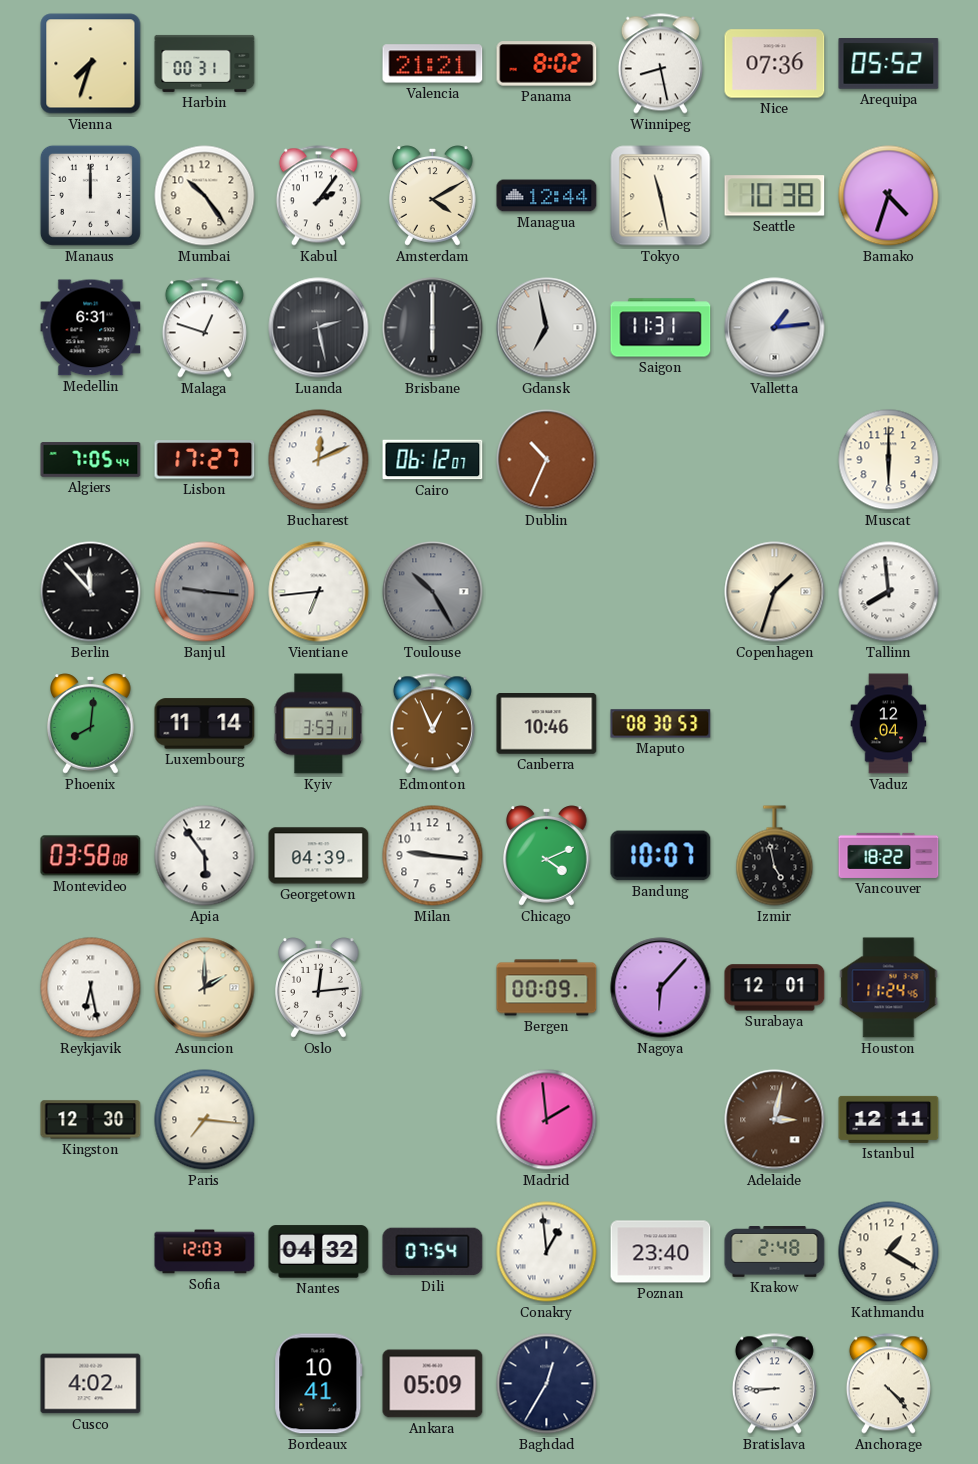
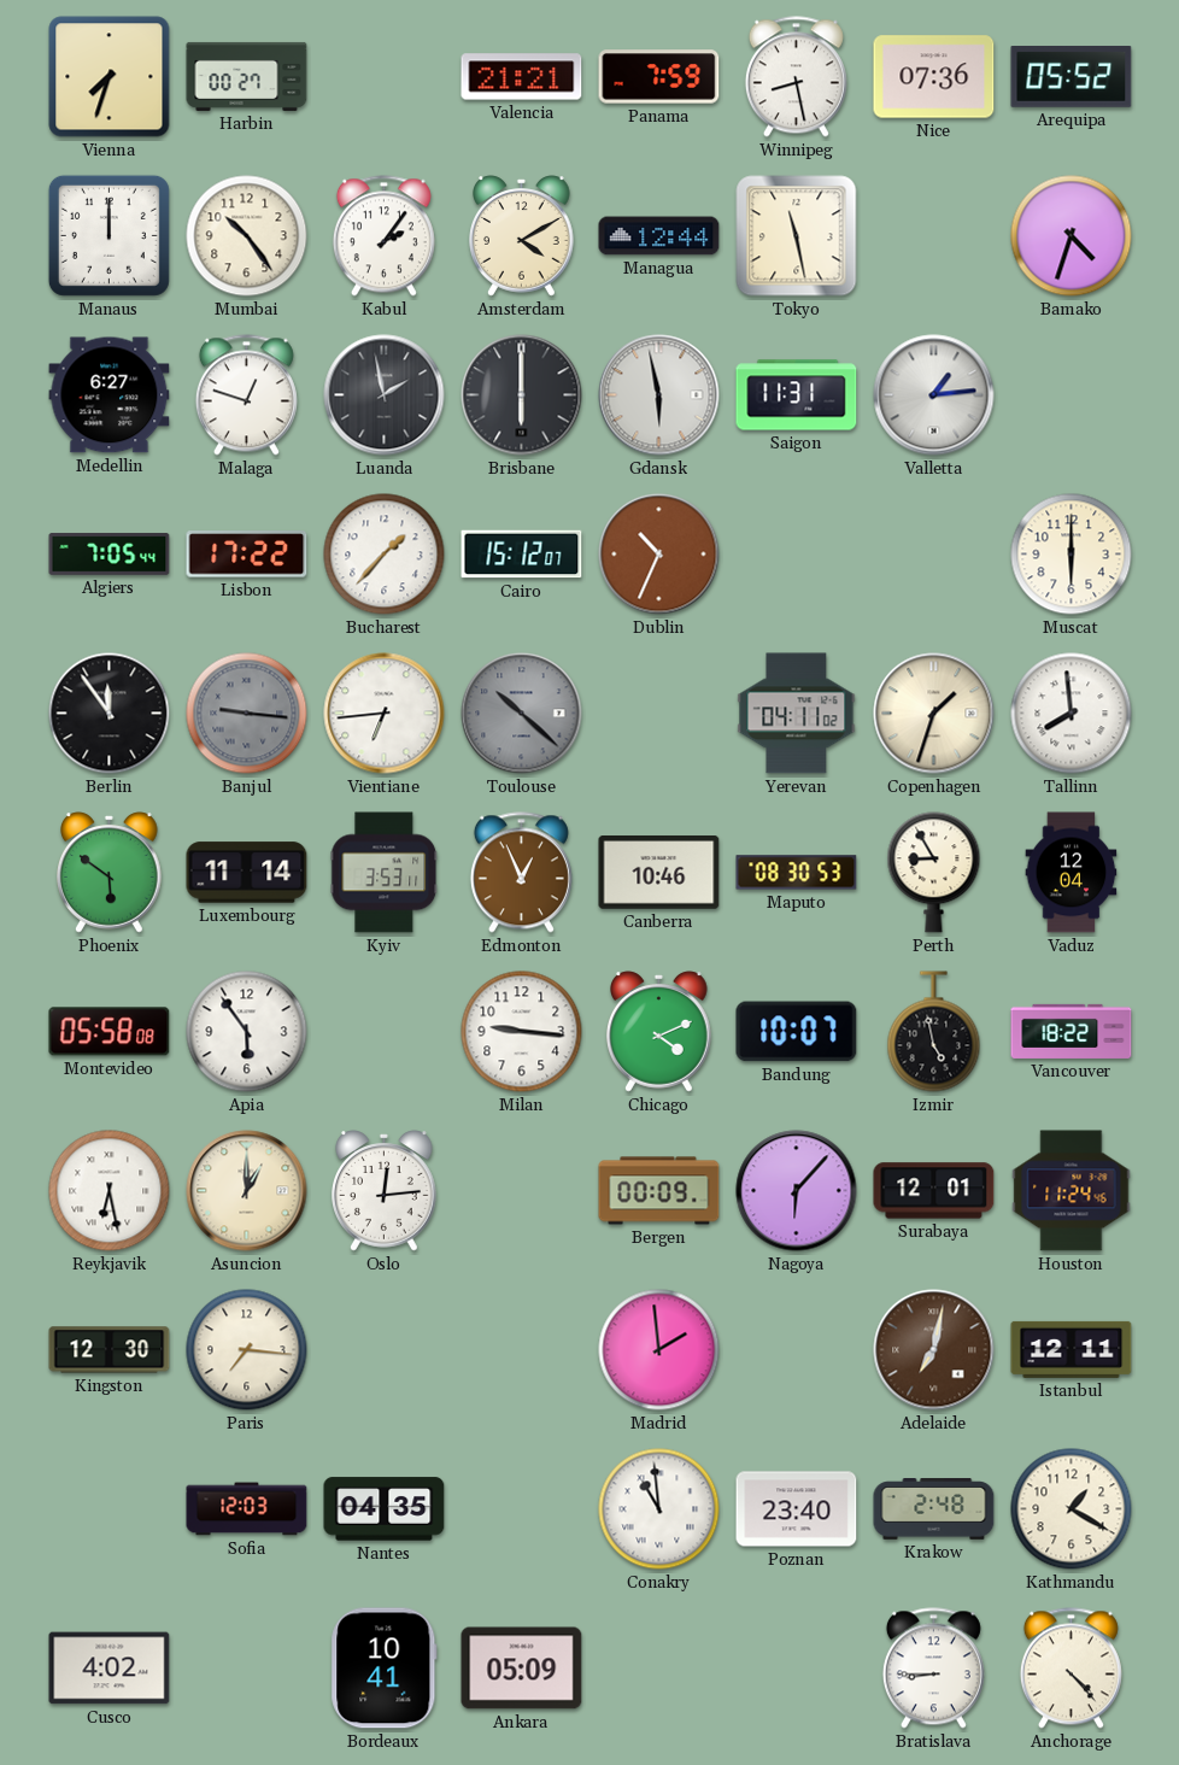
Harbin: 00:31 -> 00:27
Panama: 8:02 -> 7:59
Seattle: 10:38 -> none
Medellin: 6:31 -> 6:27
Luanda: 2:28 -> 1:58
Gdansk: 6:58 -> 5:58
Lisbon: 17:27 -> 17:22
Bucharest: 12:11 -> 1:37
Cairo: 06:12 -> 15:12
Berlin: 11:53 -> 11:54
Toulouse: 10:25 -> 10:22
Yerevan: none -> 04:11
Phoenix: 8:01 -> 5:51
Perth: none -> 8:55
Montevideo: 03:58 -> 05:58
Georgetown: 04:39 -> none
Asuncion: 2:00 -> 1:00
Adelaide: 3:02 -> 7:02
Nantes: 04:32 -> 04:35
Dili: 07:54 -> none
Conakry: 12:59 -> 10:59
Baghdad: 12:35 -> none
